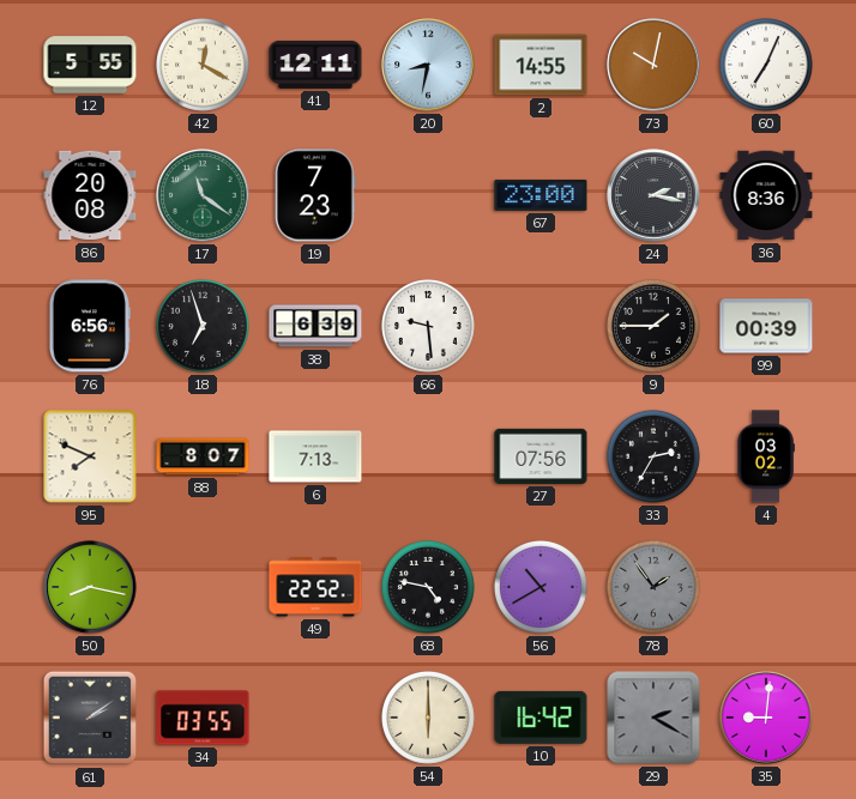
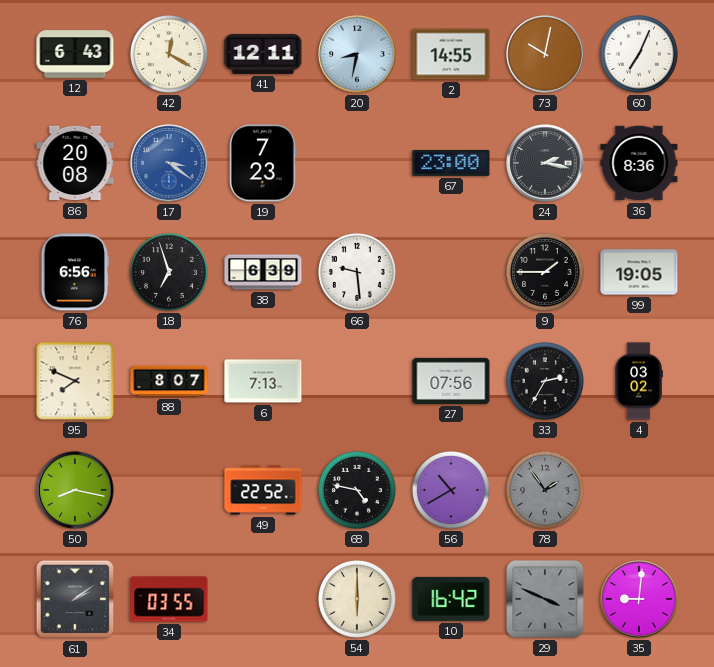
12: 5:55 -> 6:43
17: 11:21 -> 3:21
17 dial: green -> blue
99: 00:39 -> 19:05
29: 2:20 -> 3:49
